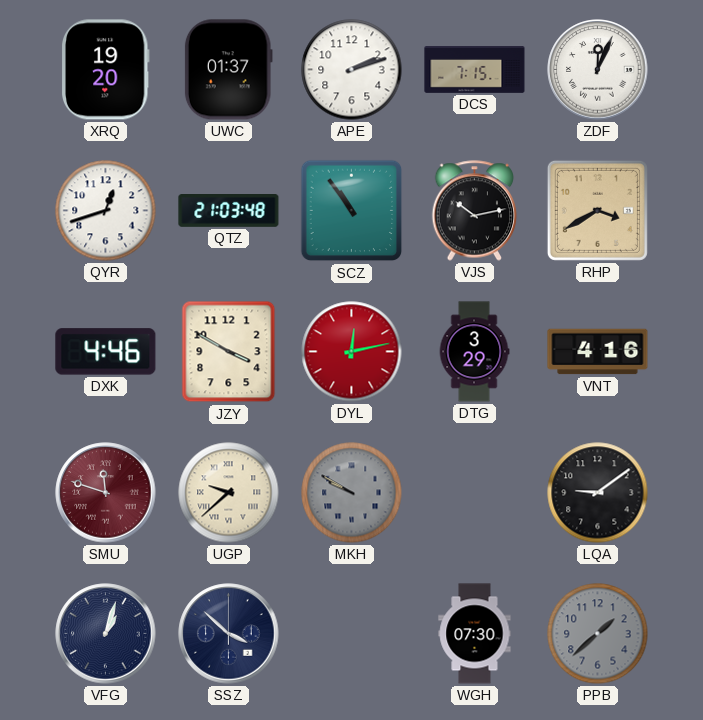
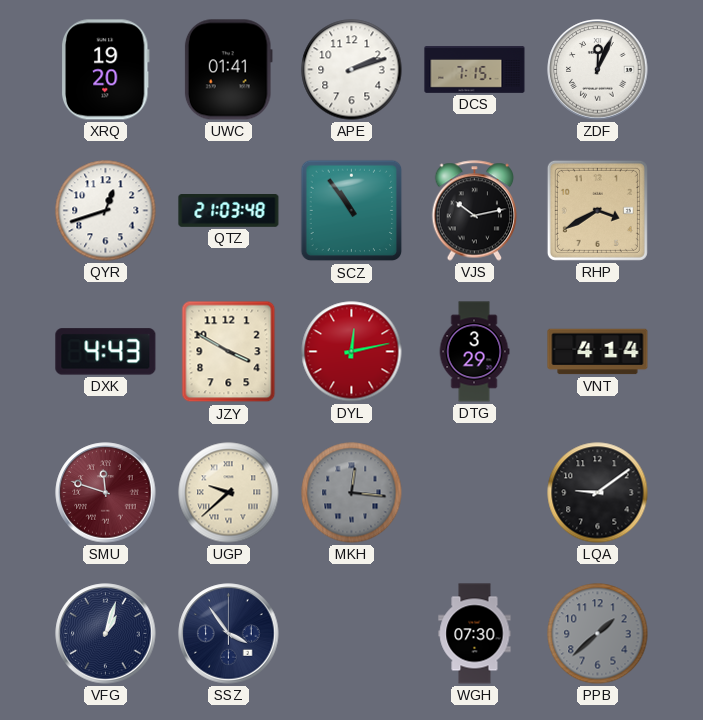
UWC: 01:37 -> 01:41
DXK: 4:46 -> 4:43
VNT: 4:16 -> 4:14
MKH: 9:50 -> 12:16
SSZ: 3:52 -> 3:54
